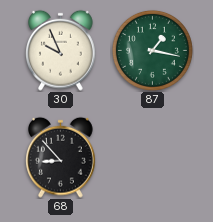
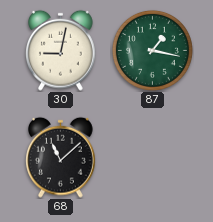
30: 9:56 -> 9:02
68: 8:53 -> 11:08
